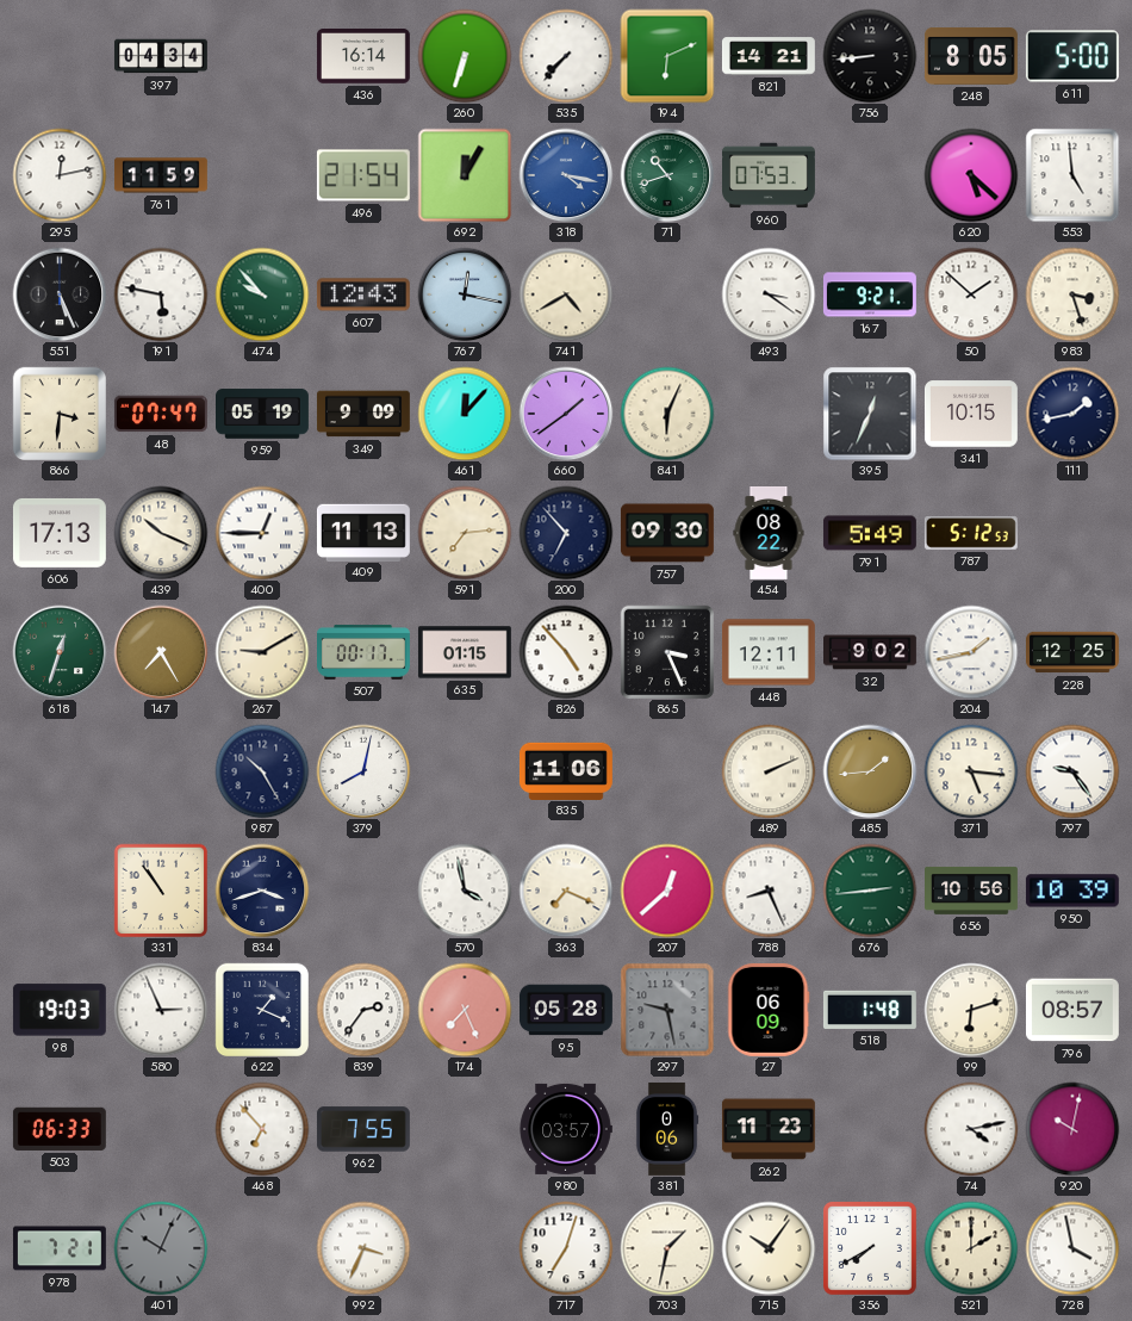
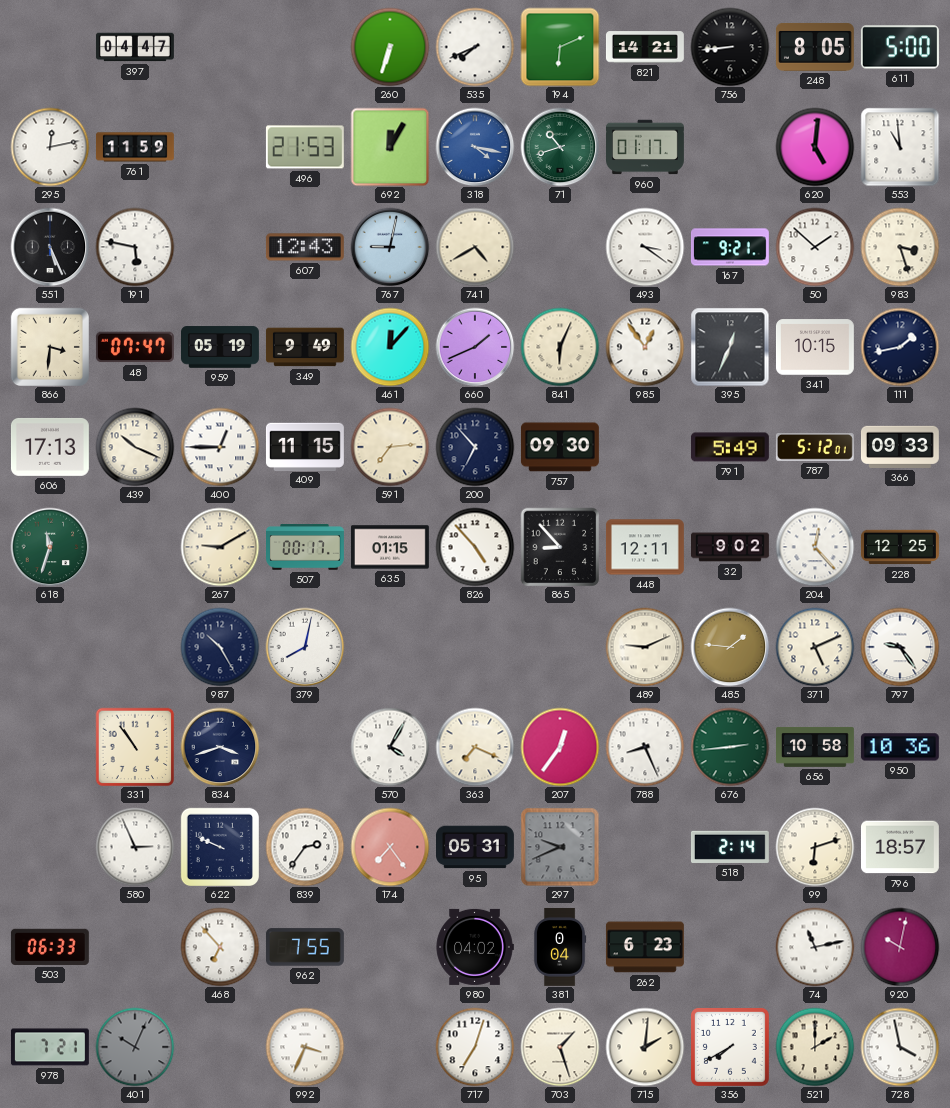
397: 04:34 -> 04:47
436: 16:14 -> none
535: 7:37 -> 7:41
496: 21:54 -> 21:53
960: 07:53 -> 01:17
620: 5:22 -> 5:01
553: 4:59 -> 10:59
474: 9:53 -> none
767: 12:17 -> 9:02
349: 9:09 -> 9:49
660: 1:39 -> 1:41
985: none -> 12:54
409: 11:13 -> 11:15
454: 08:22 -> none
787: 5:12:53 -> 5:12:01
366: none -> 09:33
618: 12:33 -> 11:33
147: 7:25 -> none
865: 3:26 -> 8:53
204: 1:43 -> 12:23
835: 11:06 -> none
489: 2:11 -> 9:11
485: 1:44 -> 1:46
371: 5:16 -> 5:11
570: 3:58 -> 4:05
207: 12:38 -> 12:36
656: 10:56 -> 10:58
950: 10:39 -> 10:36
98: 19:03 -> none
622: 1:19 -> 9:49
174: 7:26 -> 7:24
95: 05:28 -> 05:31
297: 9:28 -> 9:41
27: 06:09 -> none
518: 1:48 -> 2:14
796: 08:57 -> 18:57
980: 03:57 -> 04:02
381: 0:06 -> 0:04
262: 11:23 -> 6:23
74: 4:13 -> 11:13
703: 1:32 -> 1:27
715: 10:06 -> 2:01
